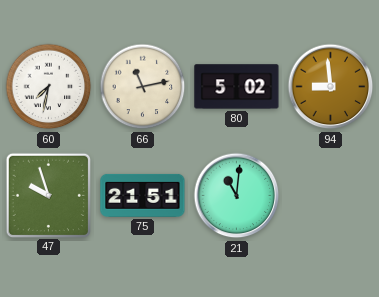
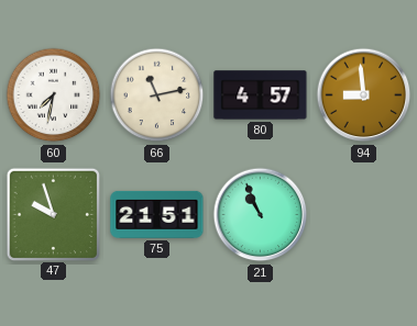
80: 5:02 -> 4:57
21: 11:01 -> 10:56
